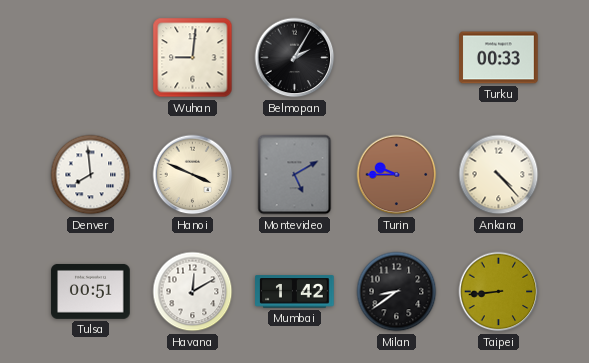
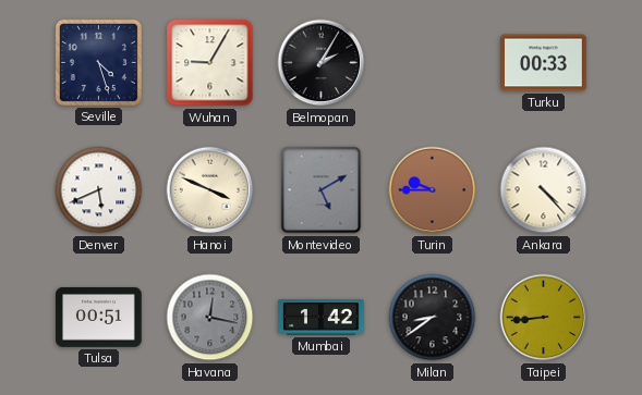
Seville: none -> 4:27
Wuhan: 9:01 -> 9:05
Denver: 7:59 -> 5:41
Havana: 12:10 -> 12:17
Havana dial: white -> grey
